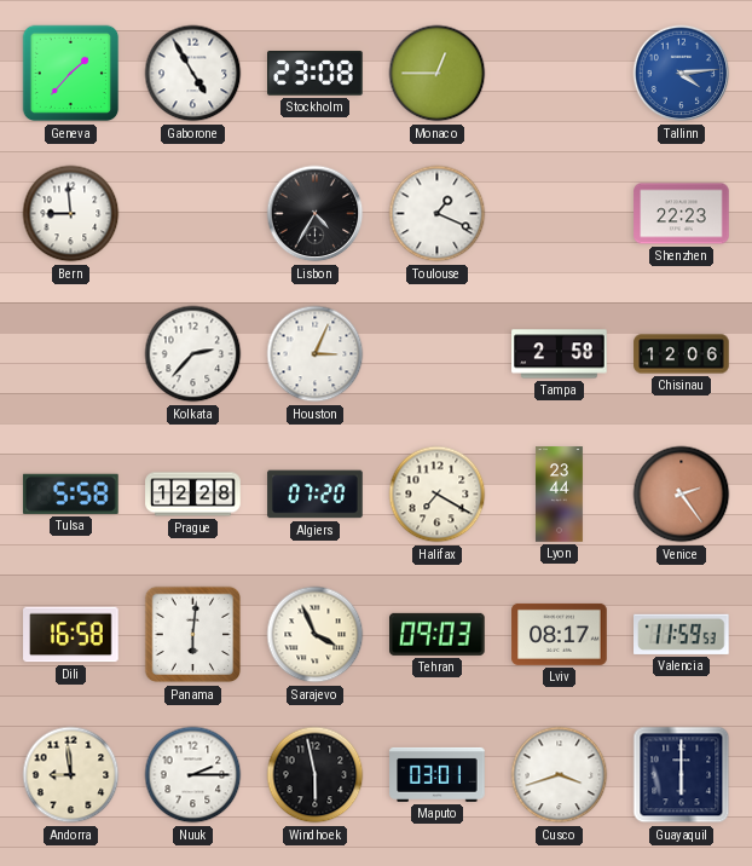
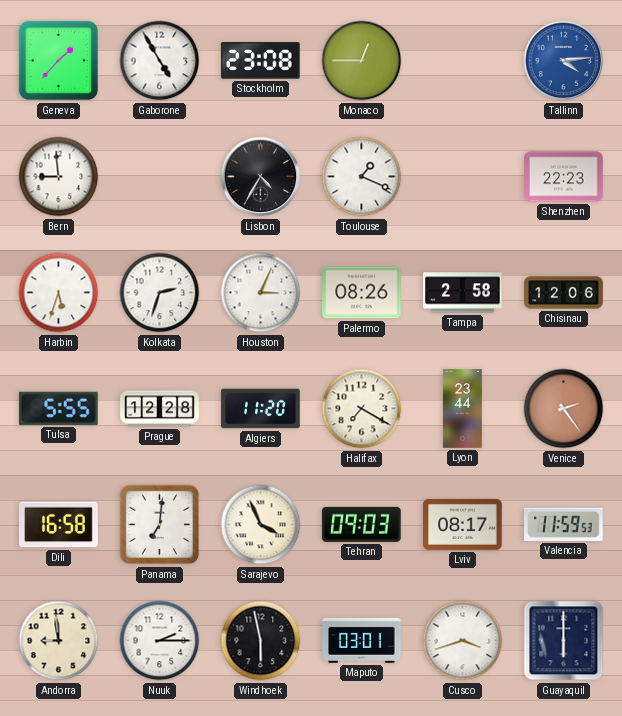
Harbin: none -> 5:33
Kolkata: 2:37 -> 2:33
Palermo: none -> 08:26
Tulsa: 5:58 -> 5:55
Algiers: 07:20 -> 11:20
Panama: 6:01 -> 7:01
